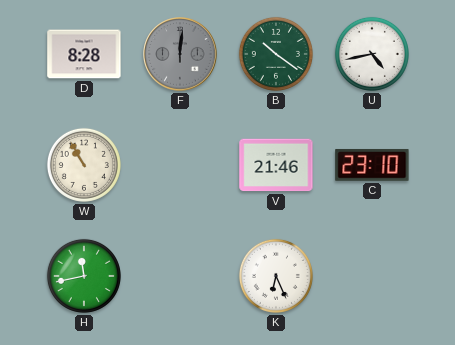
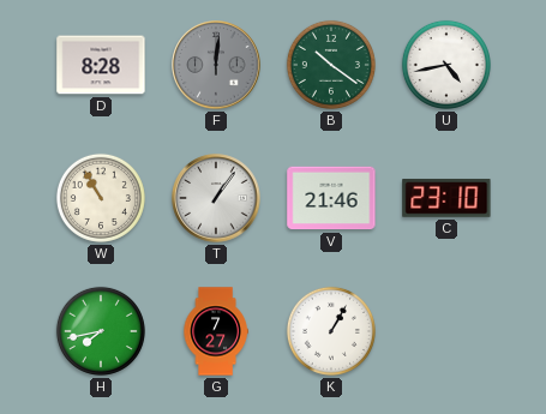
T: none -> 1:06
H: 11:43 -> 7:43
G: none -> 7:27
K: 6:26 -> 1:05
